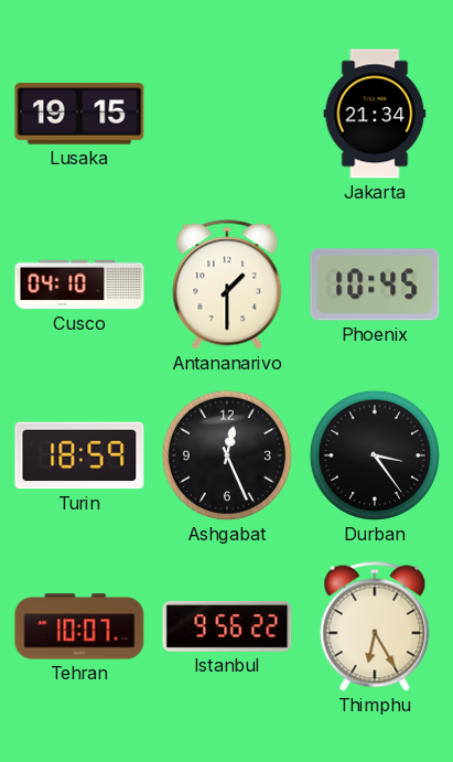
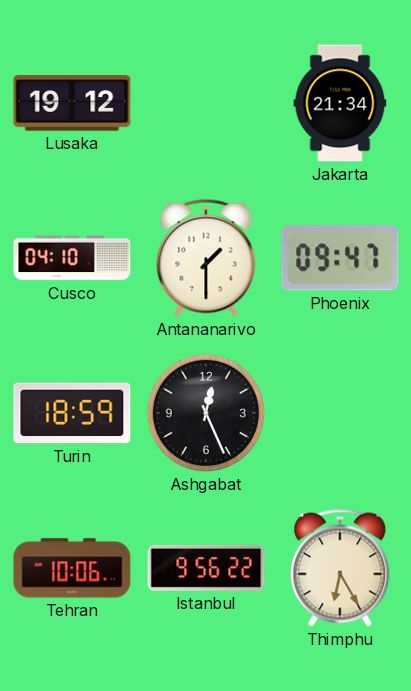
Lusaka: 19:15 -> 19:12
Phoenix: 10:45 -> 09:47
Durban: 3:24 -> none
Tehran: 10:07 -> 10:06
